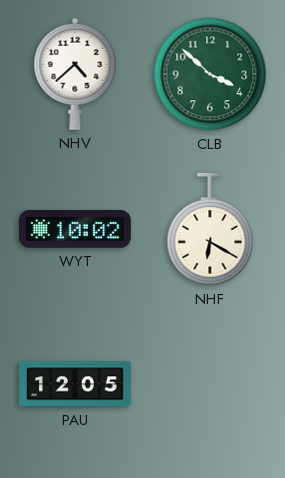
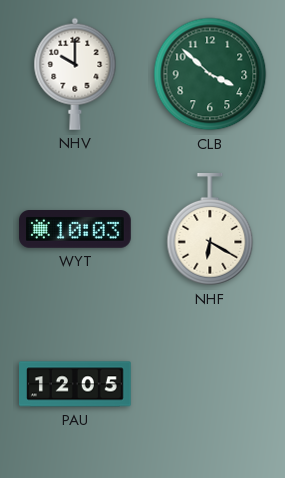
NHV: 4:38 -> 10:00
WYT: 10:02 -> 10:03
